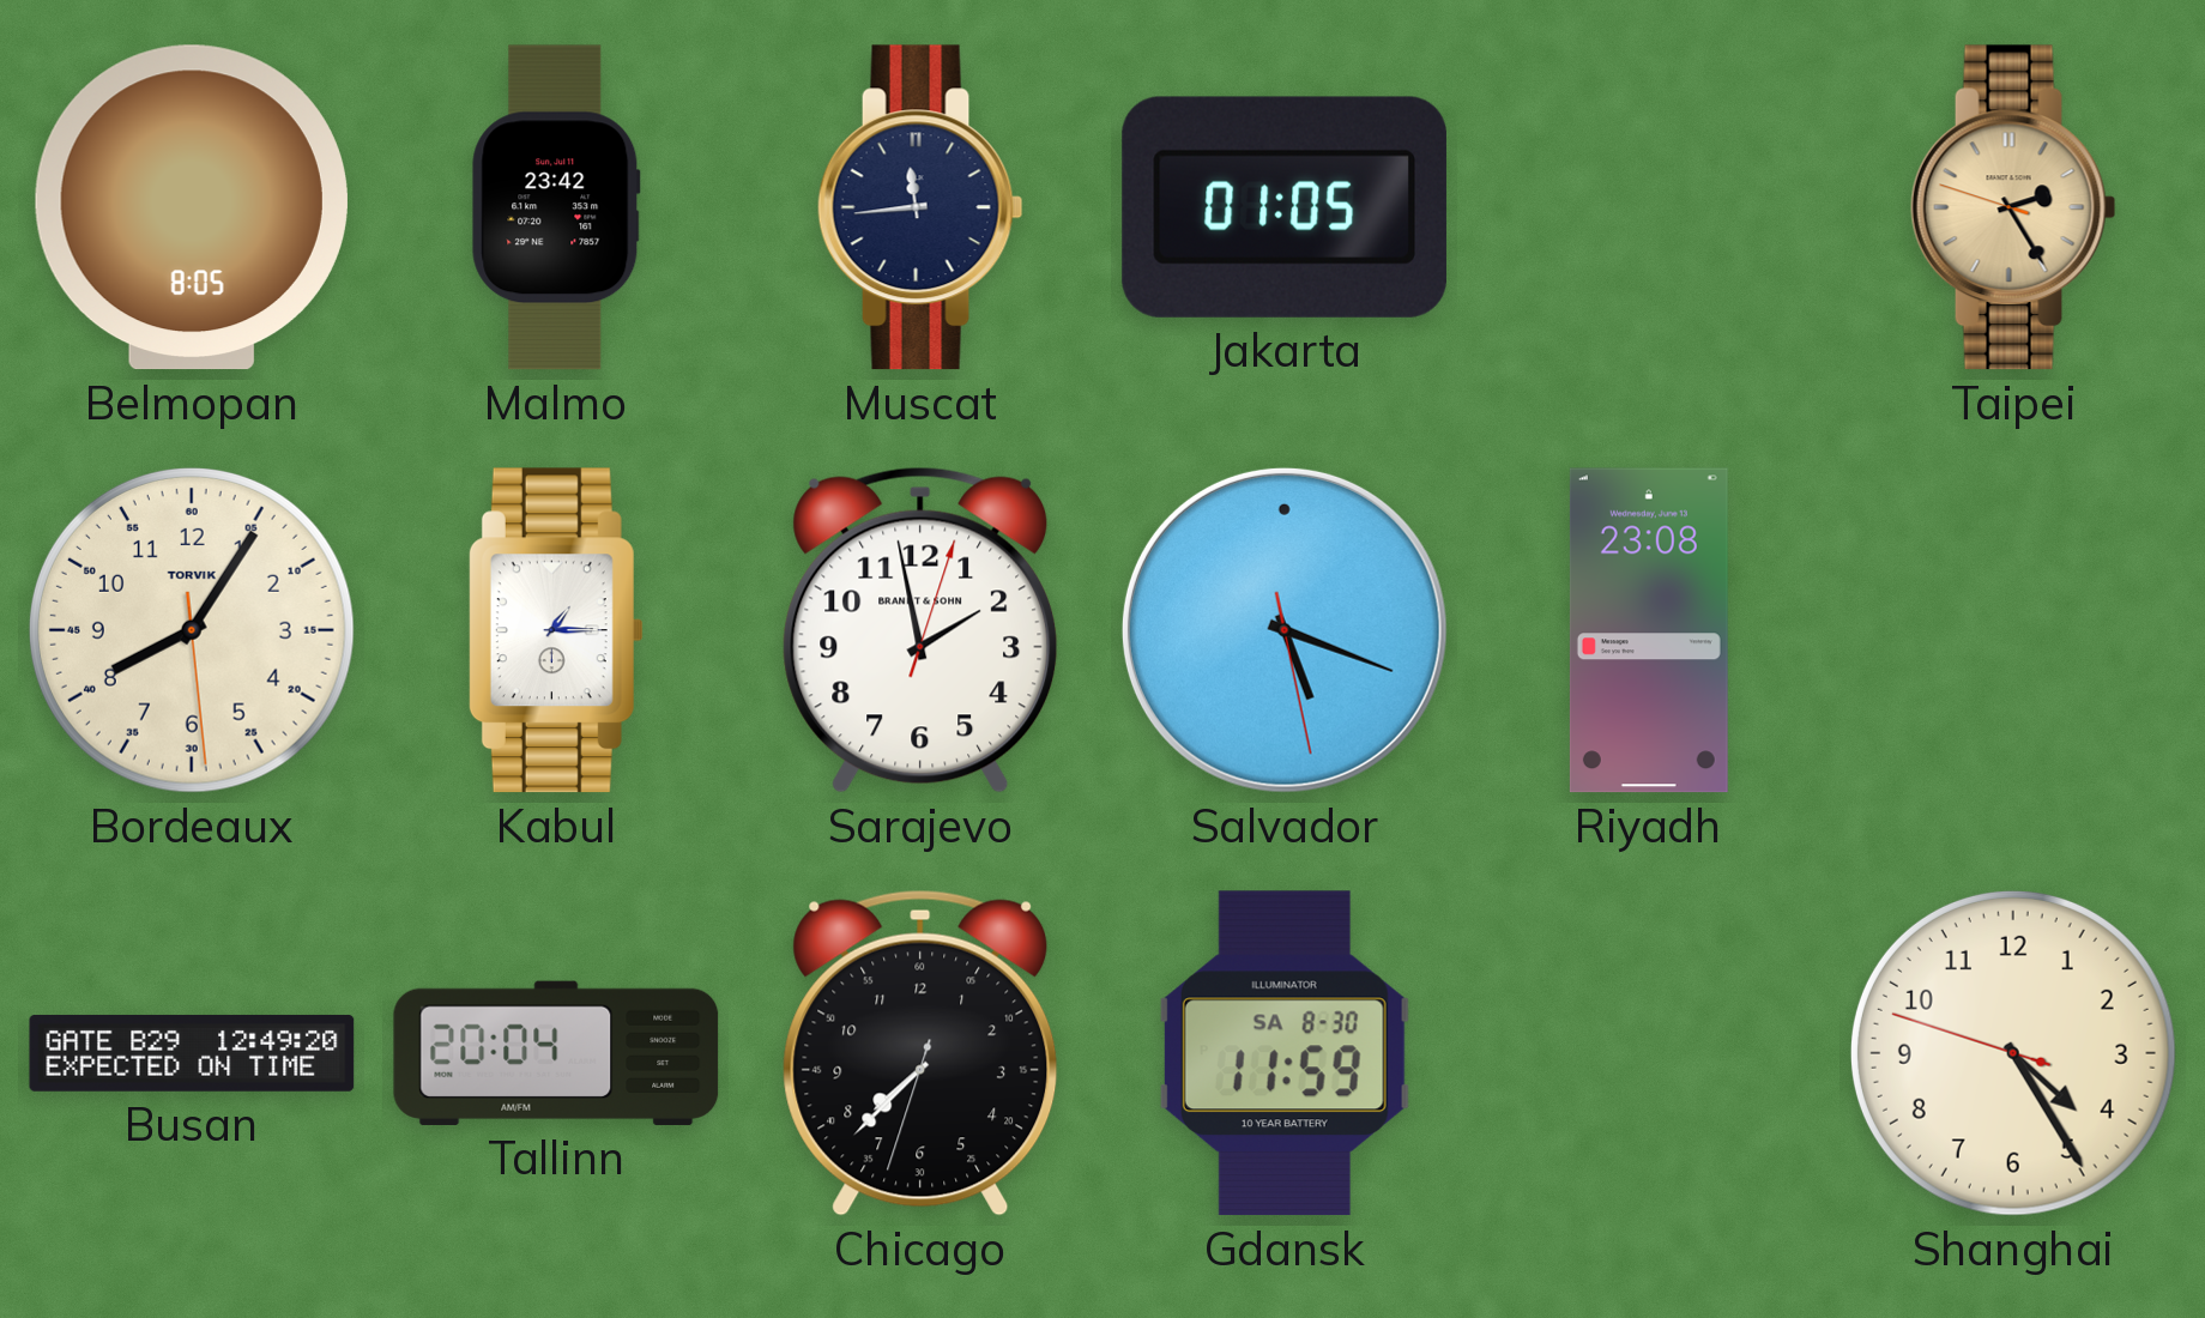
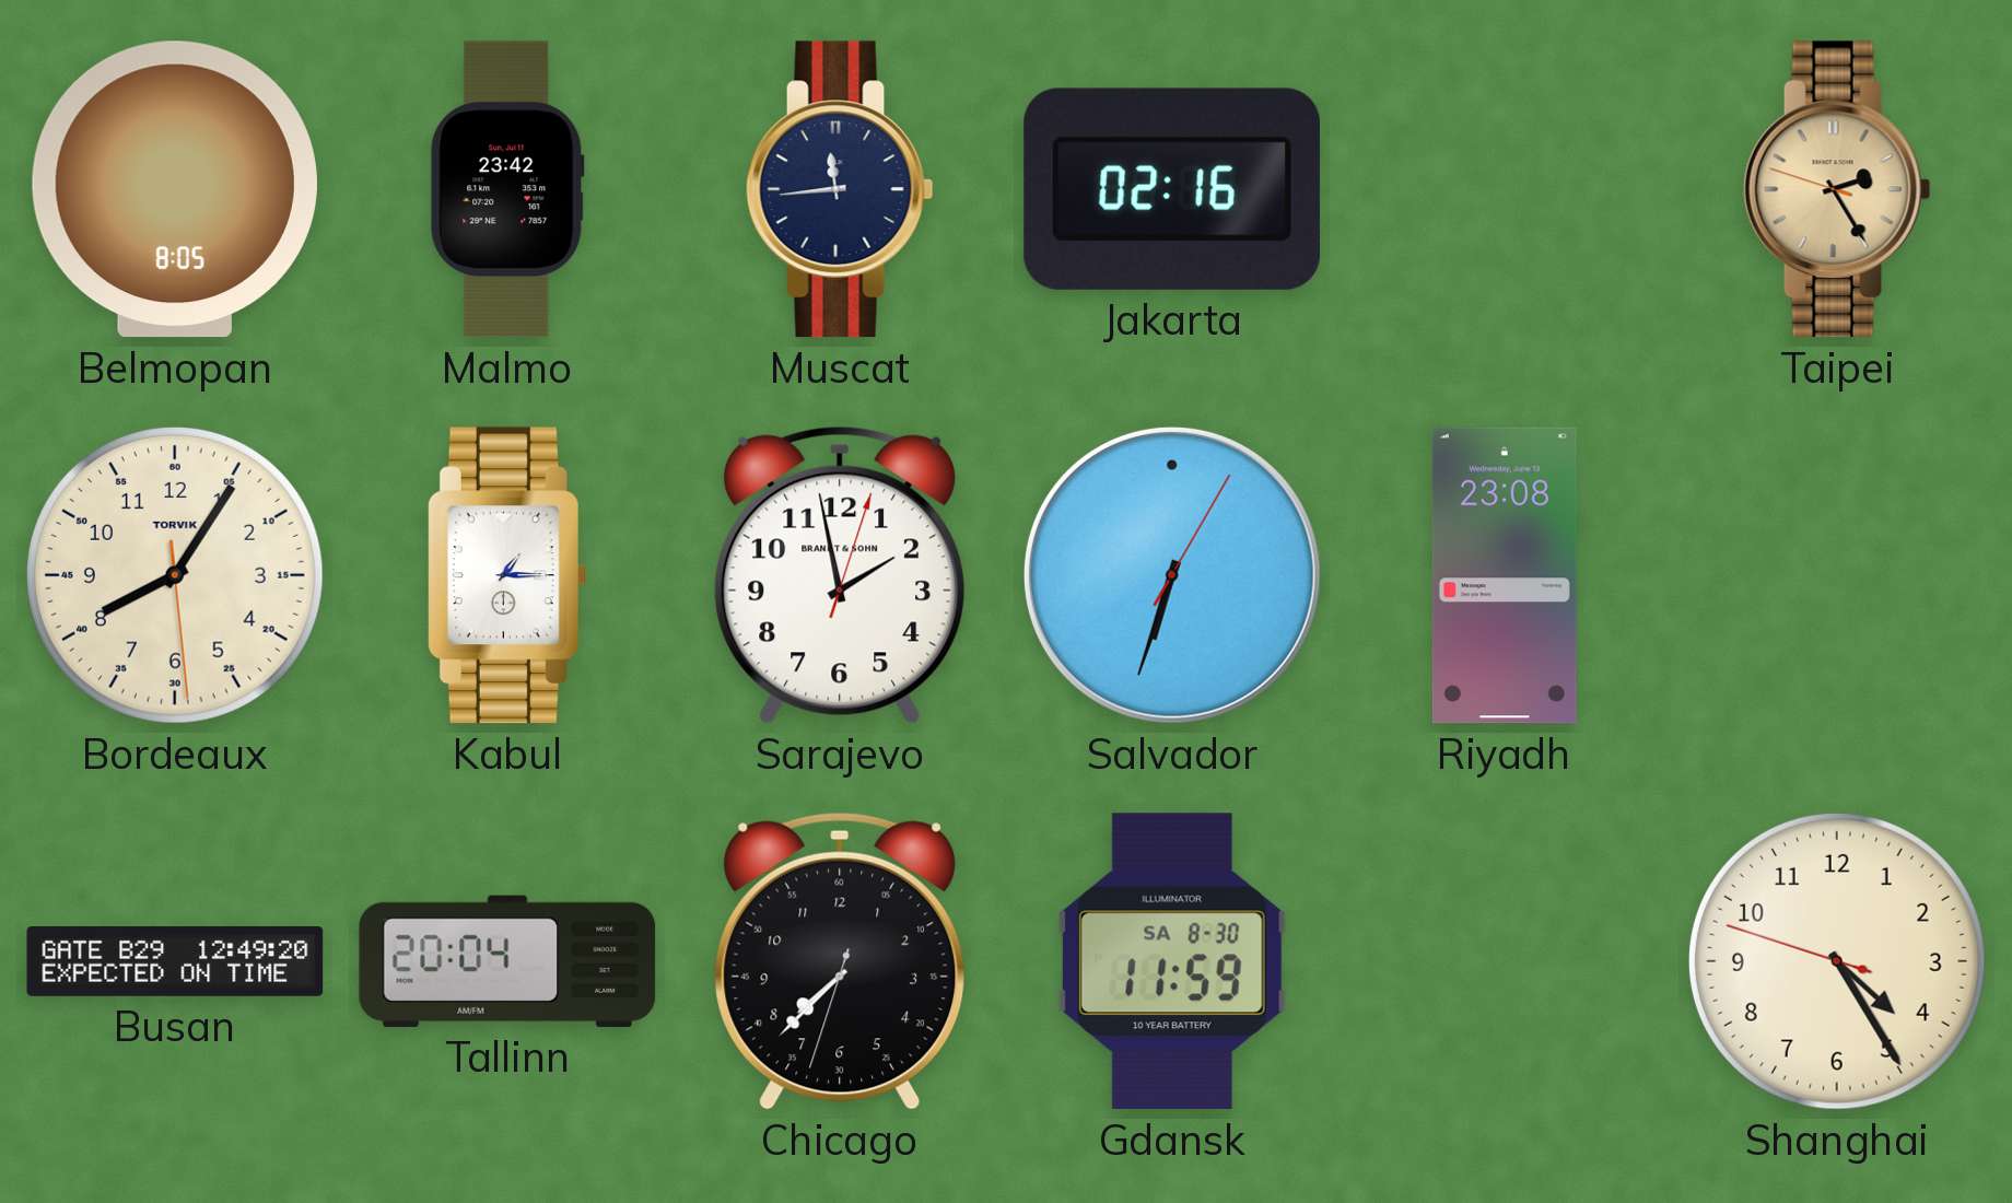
Jakarta: 01:05 -> 02:16
Salvador: 5:18 -> 6:33
